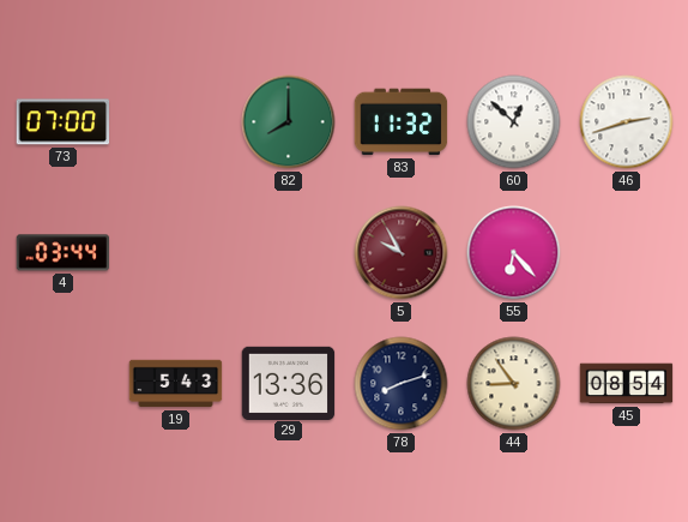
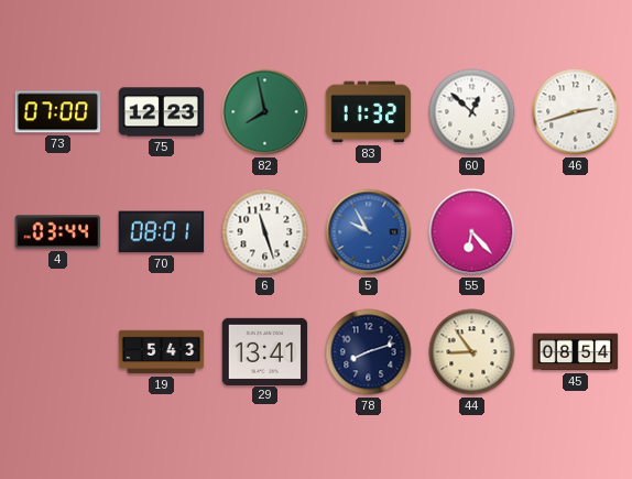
75: none -> 12:23
82: 8:00 -> 7:58
70: none -> 08:01
6: none -> 11:27
5 dial: burgundy -> blue
29: 13:36 -> 13:41
